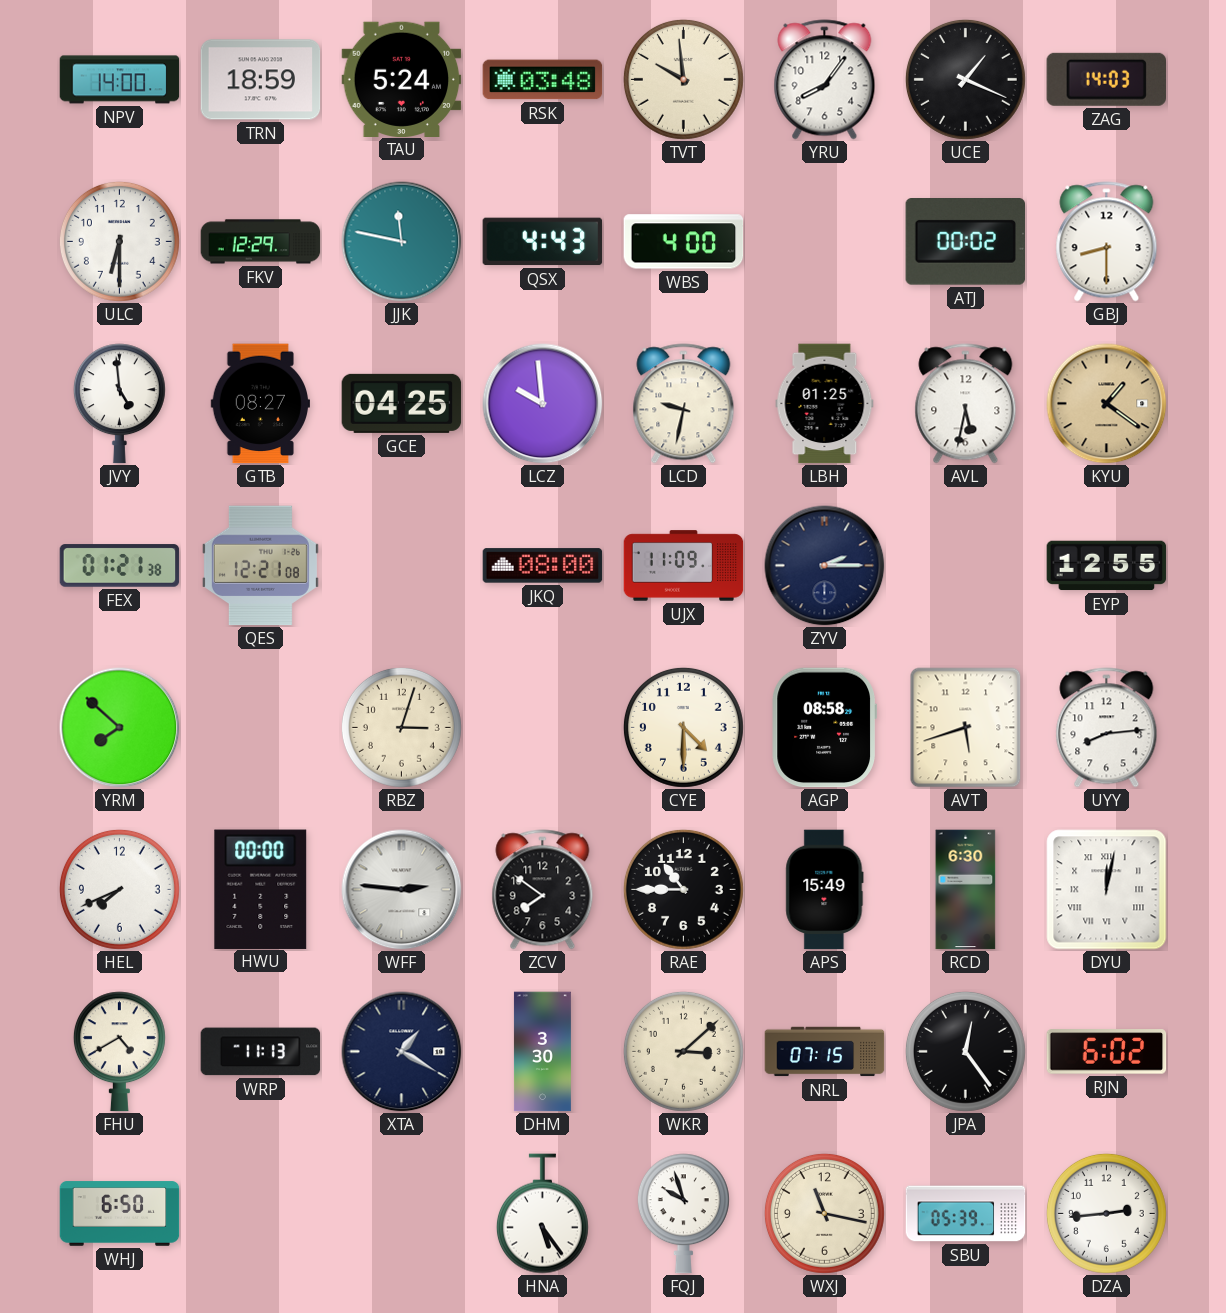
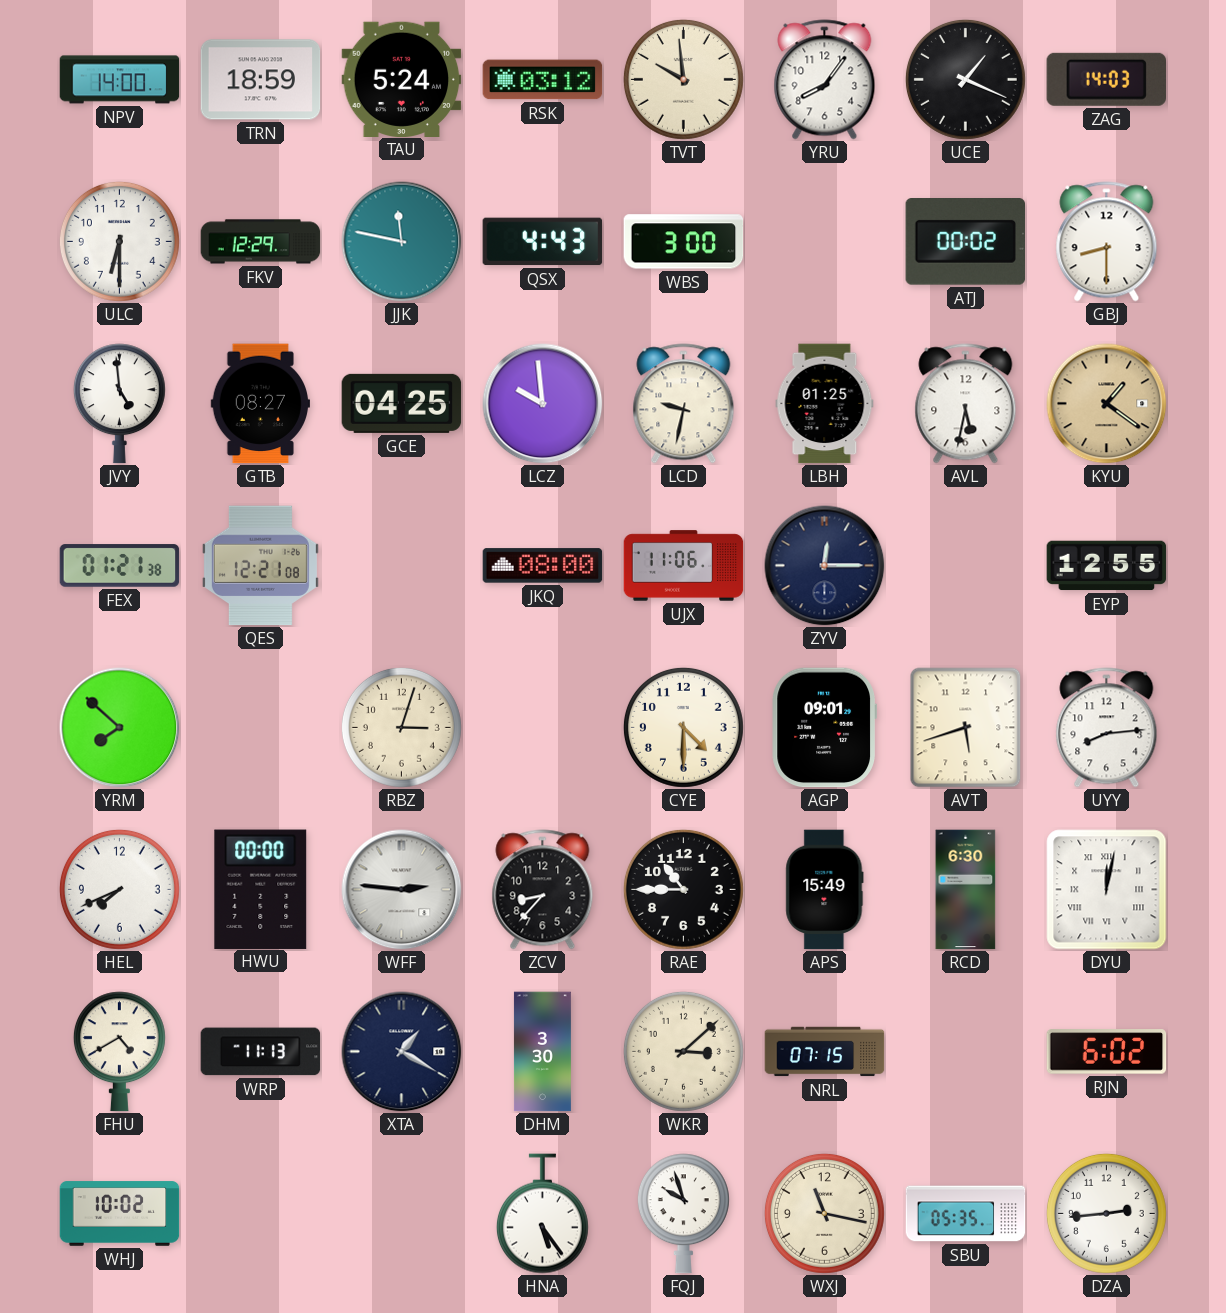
RSK: 03:48 -> 03:12
WBS: 4:00 -> 3:00
UJX: 11:09 -> 11:06
ZYV: 2:15 -> 12:15
AGP: 08:58 -> 09:01
ZCV: 7:51 -> 8:37
JPA: 12:24 -> none
WHJ: 6:50 -> 10:02
SBU: 05:39 -> 05:35
